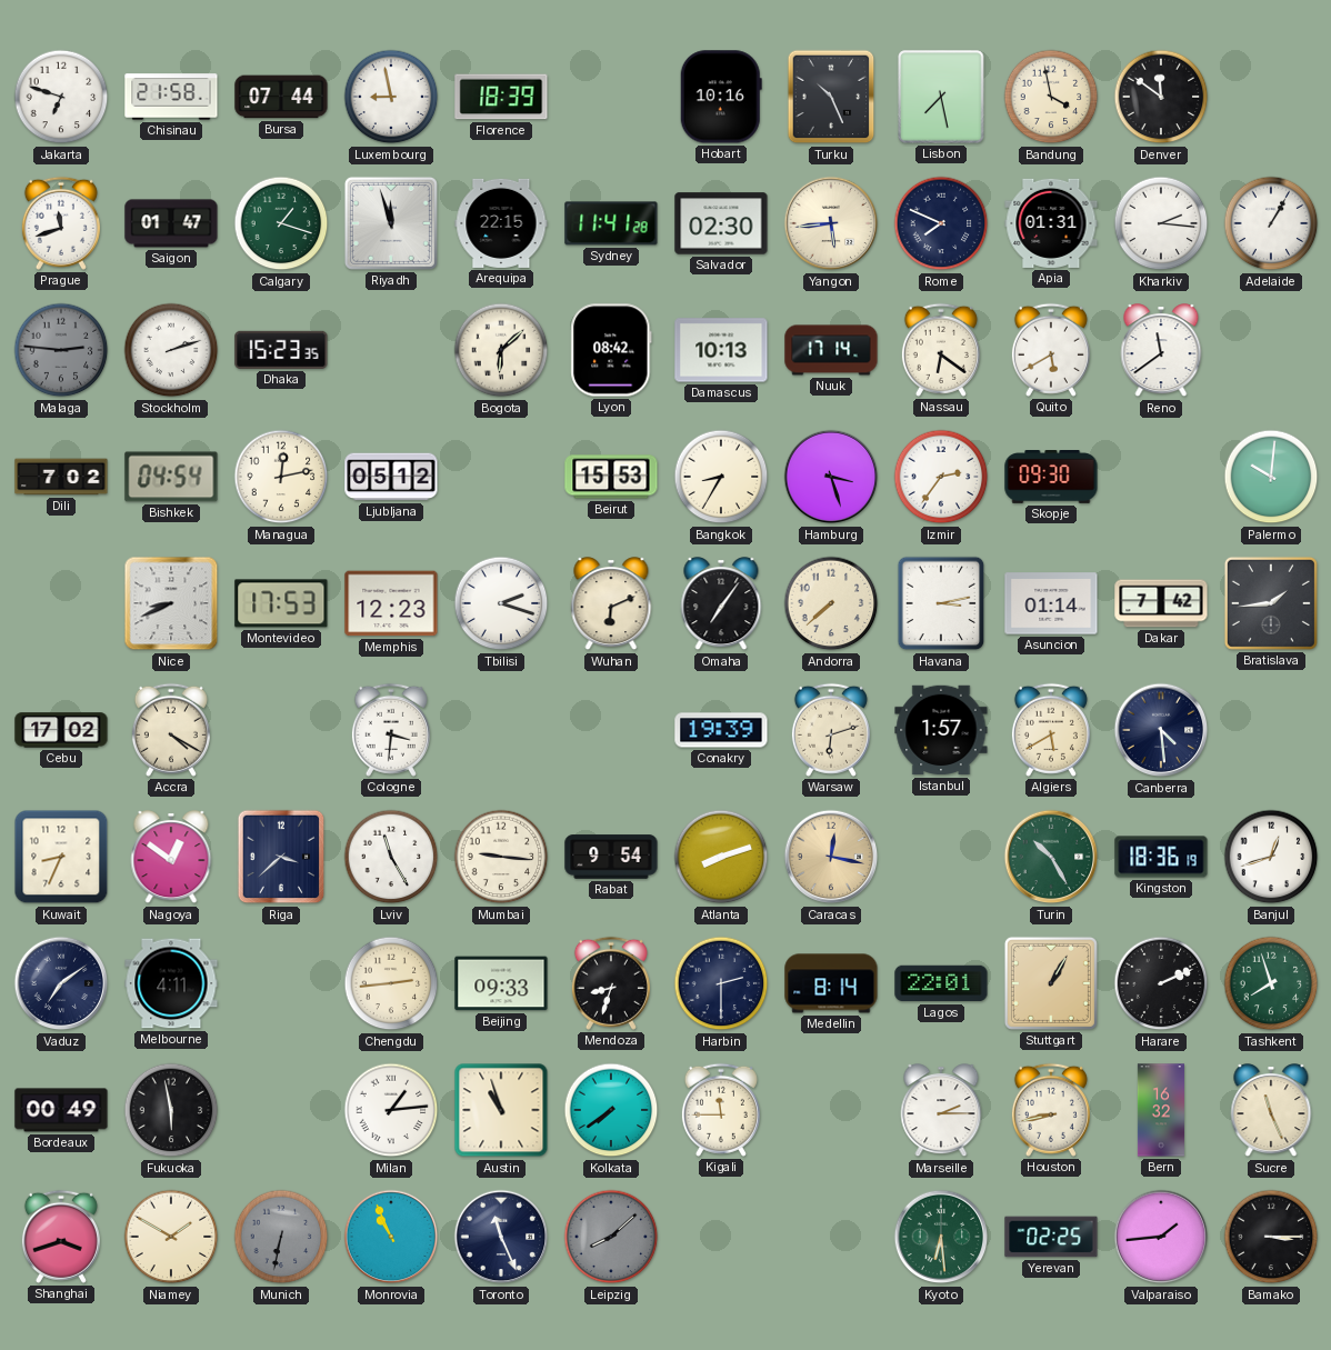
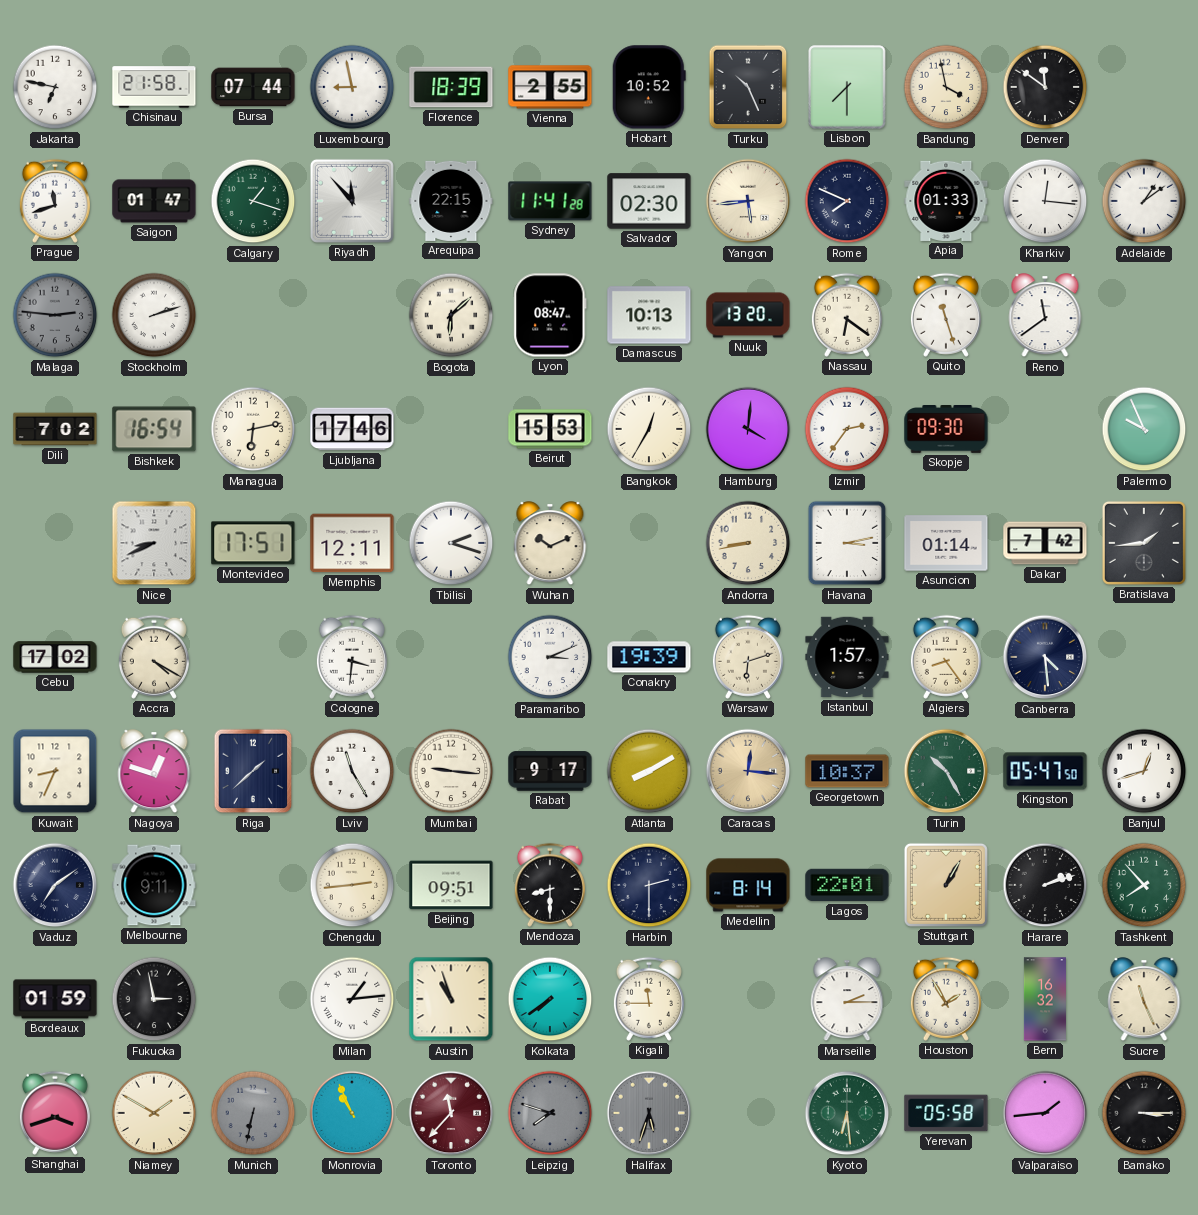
Jakarta: 6:48 -> 6:47
Vienna: none -> 2:55
Hobart: 10:16 -> 10:52
Lisbon: 7:28 -> 7:30
Riyadh: 11:57 -> 11:53
Apia: 01:31 -> 01:33
Kharkiv: 2:16 -> 12:16
Adelaide: 1:05 -> 1:09
Dhaka: 15:23 -> none
Lyon: 08:42 -> 08:47
Nuuk: 17:14 -> 13:20
Quito: 5:40 -> 11:27
Bishkek: 04:54 -> 16:54
Managua: 12:13 -> 6:13
Ljubljana: 05:12 -> 17:46
Bangkok: 8:35 -> 12:35
Hamburg: 3:27 -> 4:01
Palermo: 10:01 -> 9:56
Montevideo: 17:53 -> 17:51
Memphis: 12:23 -> 12:11
Wuhan: 6:11 -> 10:11
Omaha: 7:06 -> none
Andorra: 7:38 -> 8:43
Paramaribo: none -> 3:11
Algiers: 5:40 -> 8:24
Nagoya: 12:51 -> 12:48
Riga: 3:38 -> 1:38
Rabat: 9:54 -> 9:17
Atlanta: 8:12 -> 8:10
Caracas: 12:17 -> 12:16
Georgetown: none -> 10:37
Kingston: 18:36 -> 05:47
Melbourne: 4:11 -> 9:11
Beijing: 09:33 -> 09:51
Mendoza: 8:33 -> 8:30
Harare: 2:11 -> 2:12
Tashkent: 7:57 -> 7:53
Bordeaux: 00:49 -> 01:59
Fukuoka: 5:58 -> 2:58
Houston: 8:43 -> 1:55
Toronto: 11:26 -> 11:37
Toronto dial: navy -> burgundy
Leipzig: 8:08 -> 7:48
Halifax: none -> 5:33
Yerevan: 02:25 -> 05:58
